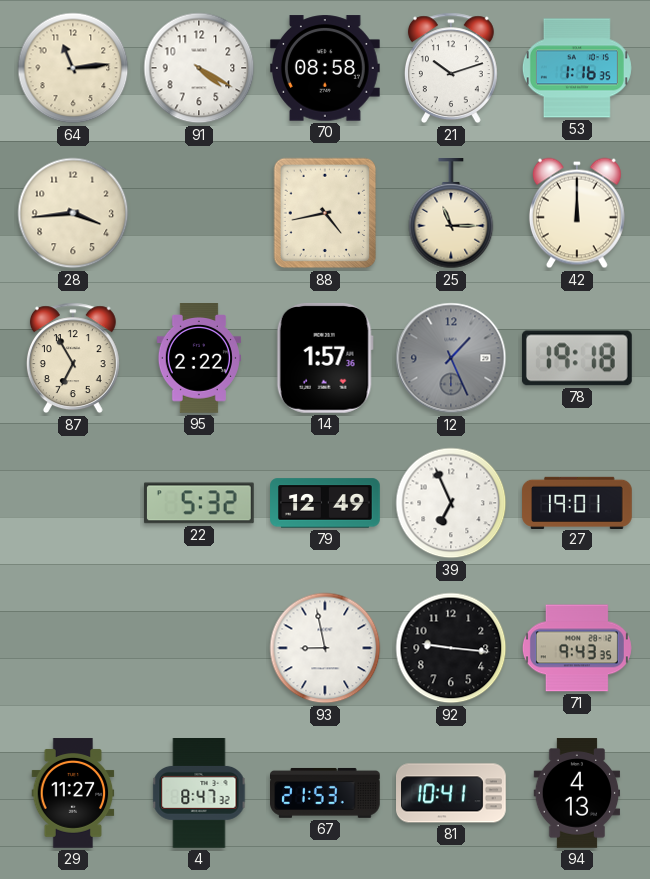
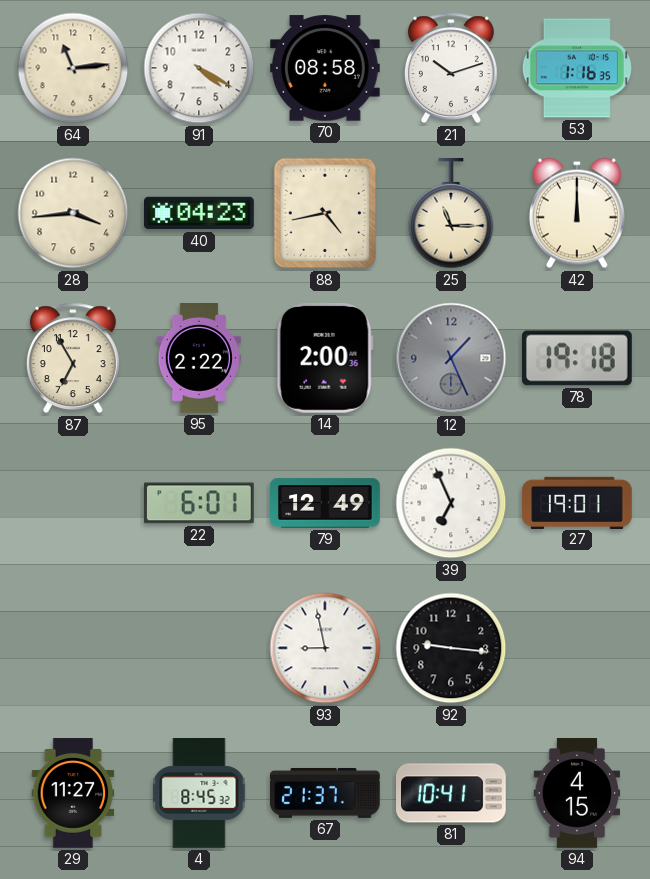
40: none -> 04:23
14: 1:57 -> 2:00
22: 5:32 -> 6:01
71: 9:43 -> none
4: 8:47 -> 8:45
67: 21:53 -> 21:37
94: 4:13 -> 4:15
